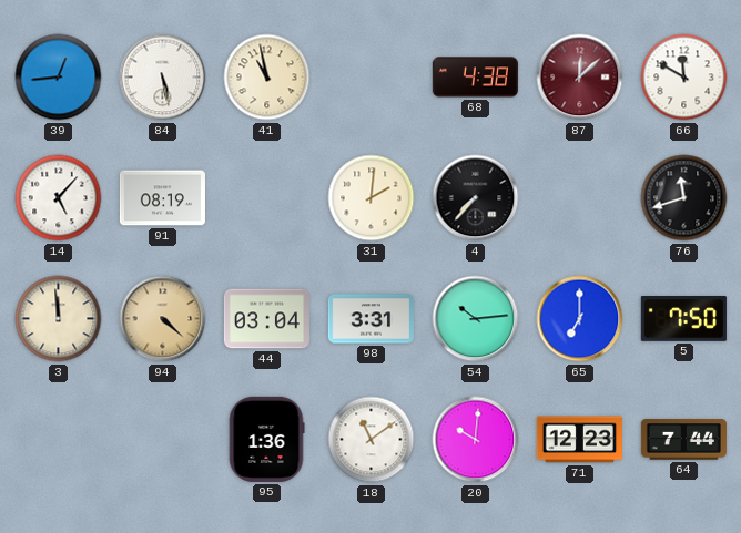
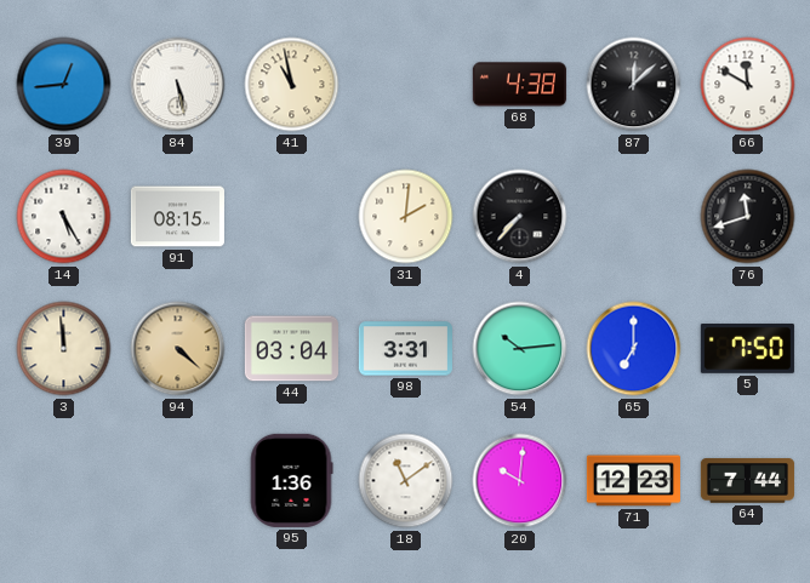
87 dial: burgundy -> black
14: 5:07 -> 5:25
91: 08:19 -> 08:15
